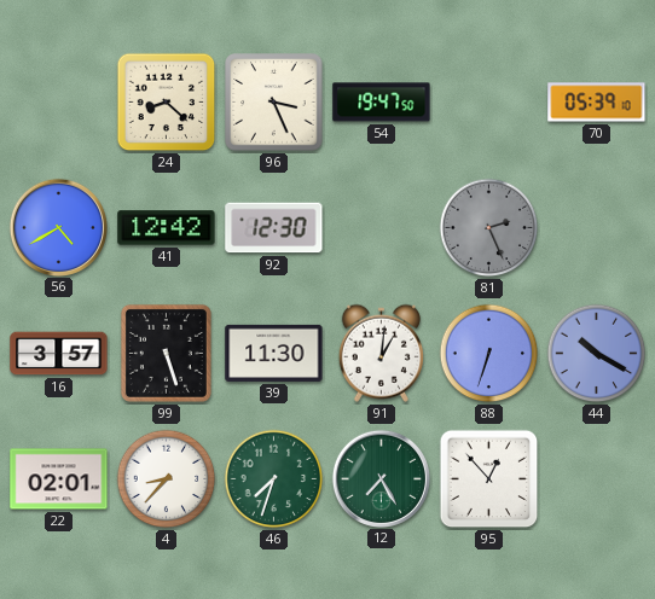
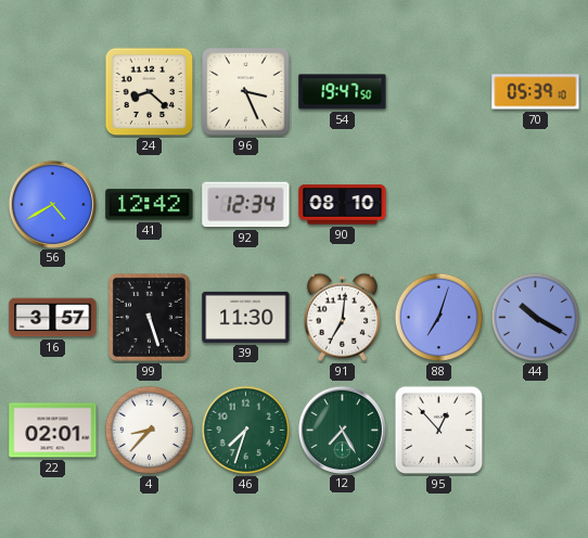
92: 12:30 -> 12:34
90: none -> 08:10
81: 2:26 -> none
91: 1:01 -> 7:01
88: 6:33 -> 7:03
